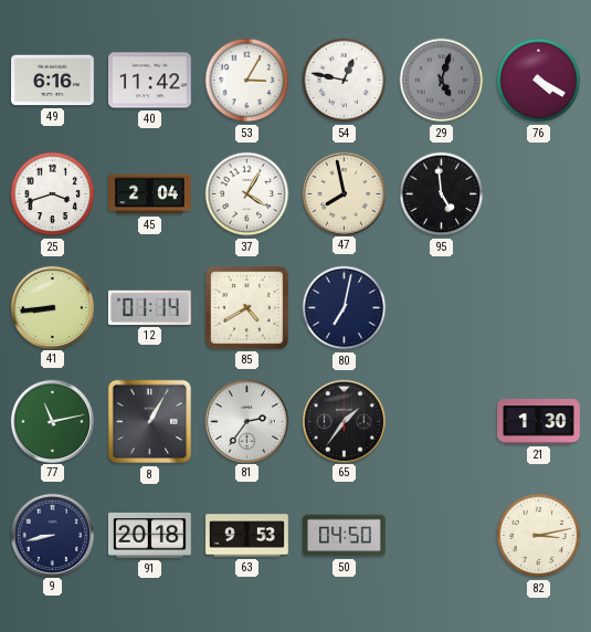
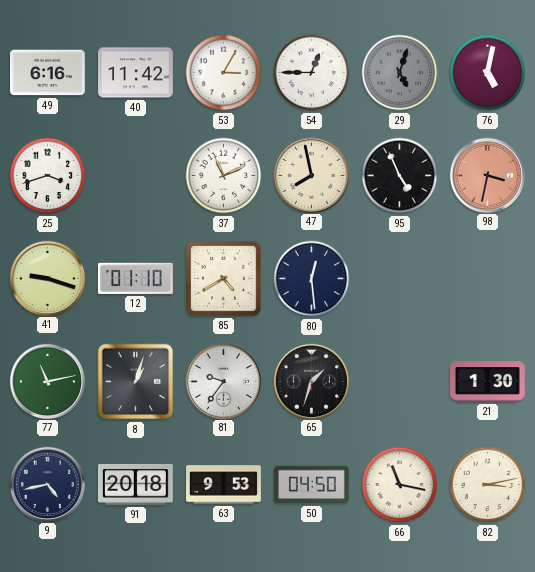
54: 12:47 -> 12:45
76: 4:20 -> 5:02
45: 2:04 -> none
37: 4:05 -> 11:11
95: 4:59 -> 4:56
98: none -> 3:32
41: 8:44 -> 9:18
12: 01:14 -> 01:10
80: 7:02 -> 12:29
8: 1:05 -> 1:03
81: 2:36 -> 9:36
65: 1:36 -> 1:33
9: 8:43 -> 4:43
66: none -> 11:17
